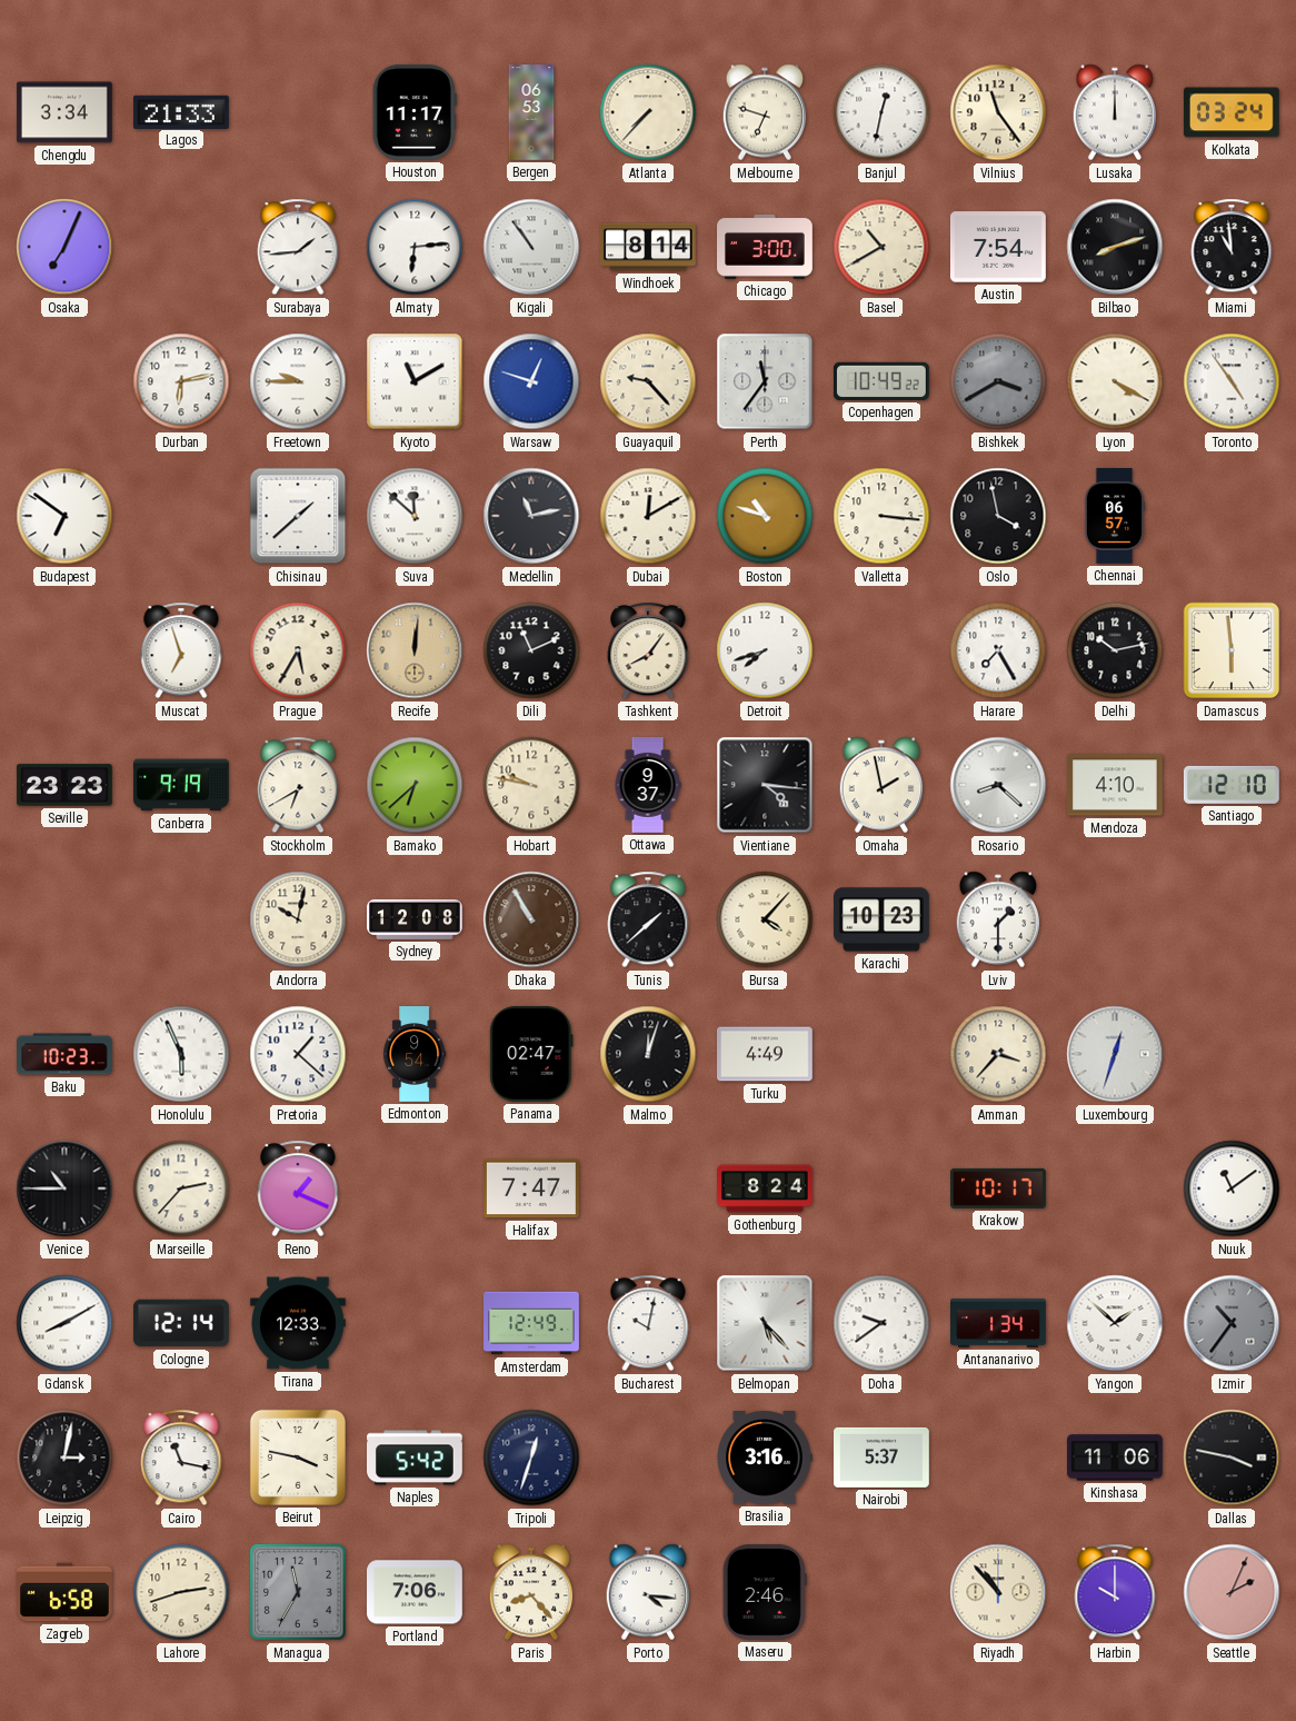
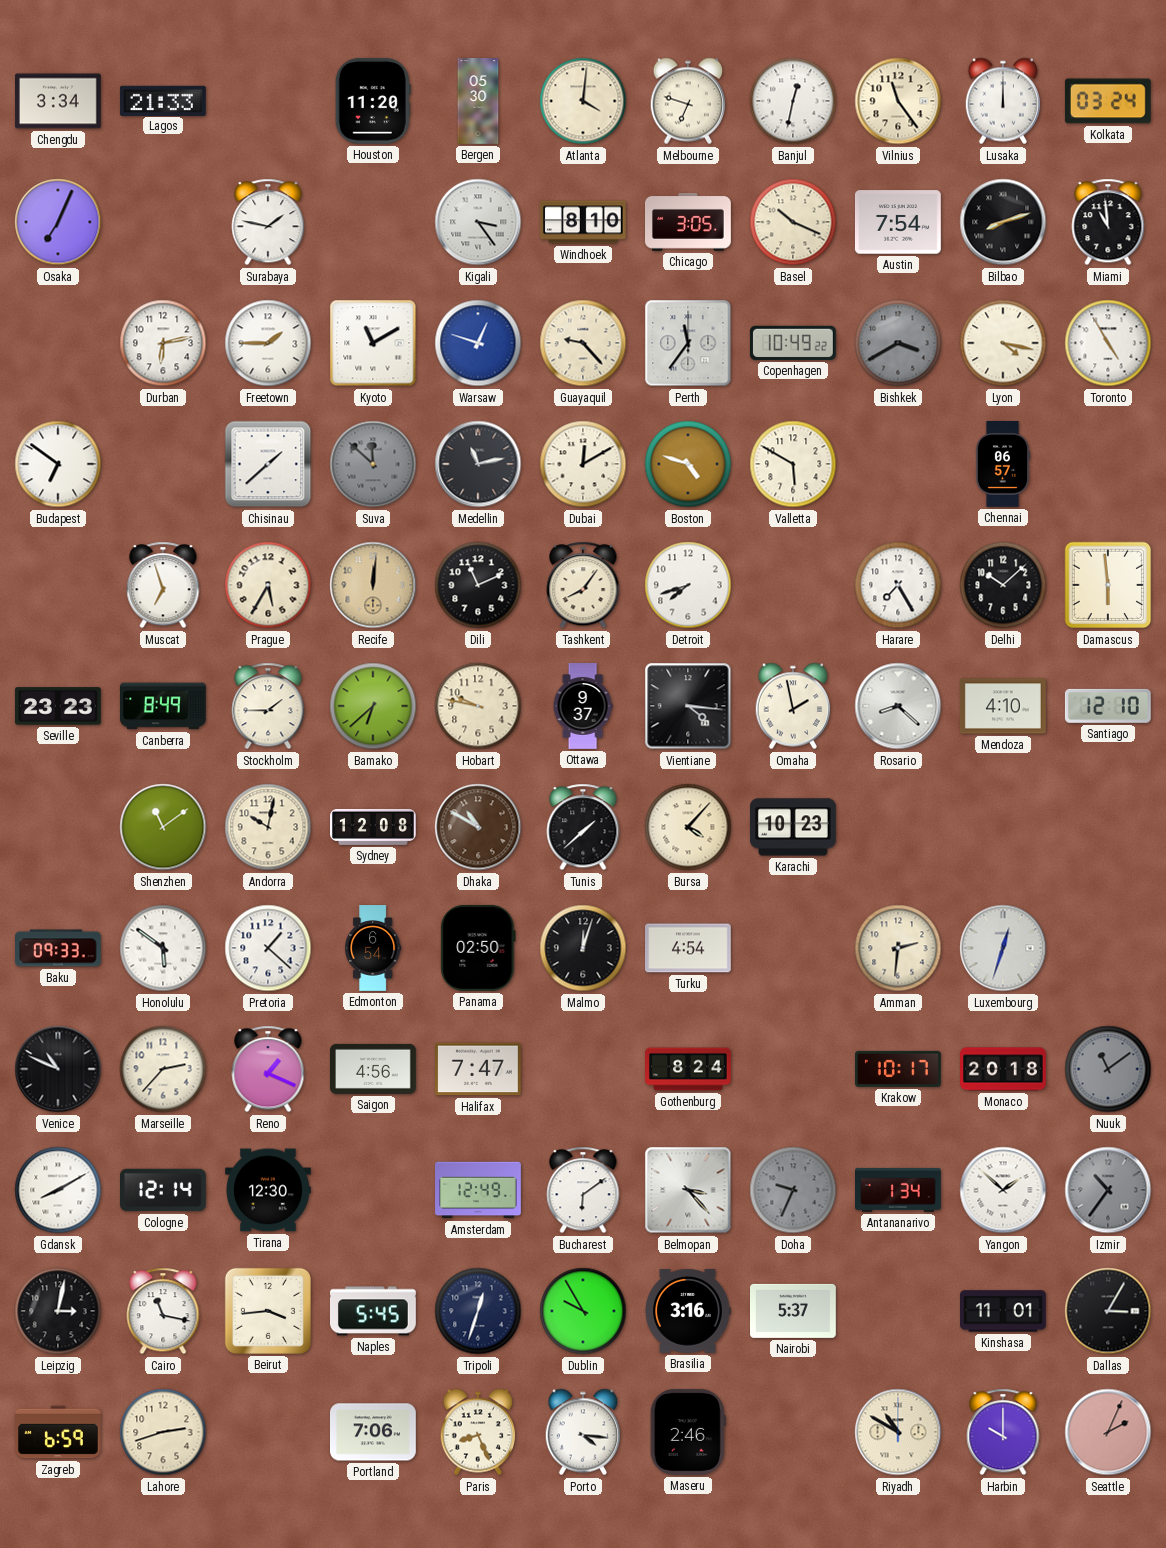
Houston: 11:17 -> 11:20
Bergen: 06:53 -> 05:30
Atlanta: 7:37 -> 4:01
Surabaya: 1:44 -> 1:47
Almaty: 6:14 -> none
Kigali: 10:54 -> 3:24
Windhoek: 8:14 -> 8:10
Chicago: 3:00 -> 3:05
Basel: 10:40 -> 10:19
Freetown: 9:45 -> 1:45
Lyon: 4:20 -> 4:17
Toronto: 4:54 -> 4:55
Suva dial: white -> grey
Boston: 10:48 -> 4:48
Valletta: 3:16 -> 5:50
Oslo: 3:58 -> none
Delhi: 10:13 -> 10:08
Canberra: 9:19 -> 8:49
Stockholm: 6:40 -> 1:45
Shenzhen: none -> 11:09
Dhaka: 10:55 -> 10:50
Lviv: 1:30 -> none
Baku: 10:23 -> 09:33
Honolulu: 5:56 -> 5:51
Edmonton: 9:54 -> 6:54
Panama: 02:47 -> 02:50
Turku: 4:49 -> 4:54
Amman: 3:37 -> 2:31
Venice: 10:45 -> 10:49
Saigon: none -> 4:56
Monaco: none -> 20:18
Nuuk dial: white -> grey
Tirana: 12:33 -> 12:30
Bucharest: 10:02 -> 6:09
Belmopan: 5:23 -> 3:23
Doha: 9:39 -> 9:34
Doha dial: white -> grey
Beirut: 3:47 -> 3:44
Naples: 5:42 -> 5:45
Dublin: none -> 9:55
Kinshasa: 11:06 -> 11:01
Dallas: 3:47 -> 3:05
Zagreb: 6:58 -> 6:59
Managua: 11:35 -> none
Paris: 8:23 -> 8:26
Riyadh: 10:53 -> 10:50
